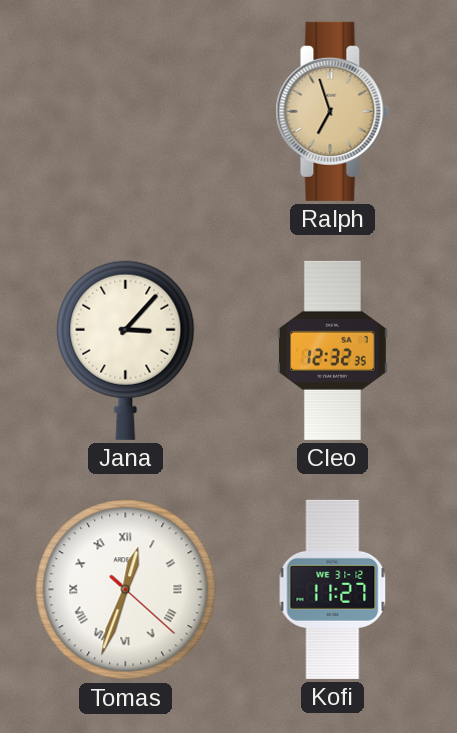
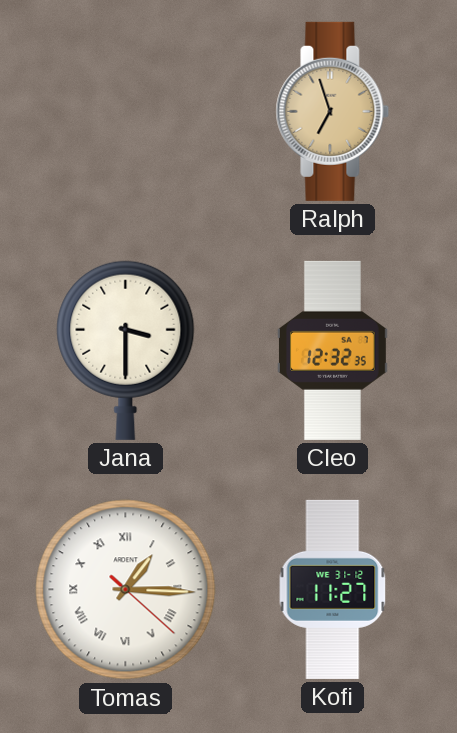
Jana: 3:07 -> 3:30
Tomas: 12:33 -> 1:15
